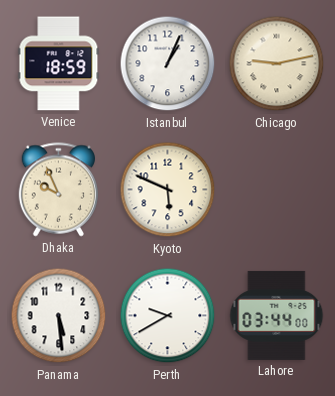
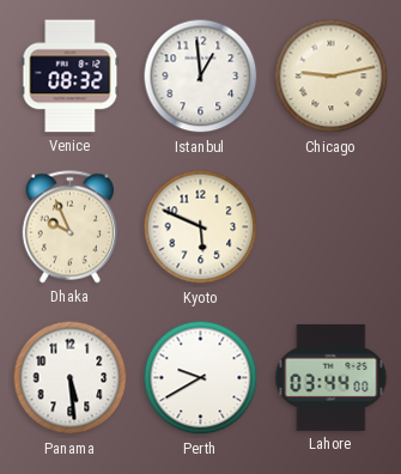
Venice: 18:59 -> 08:32
Istanbul: 1:04 -> 12:59
